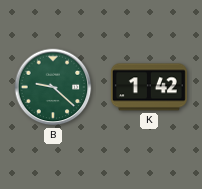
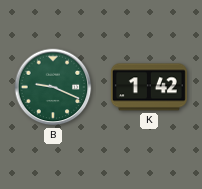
B: 9:22 -> 9:19
